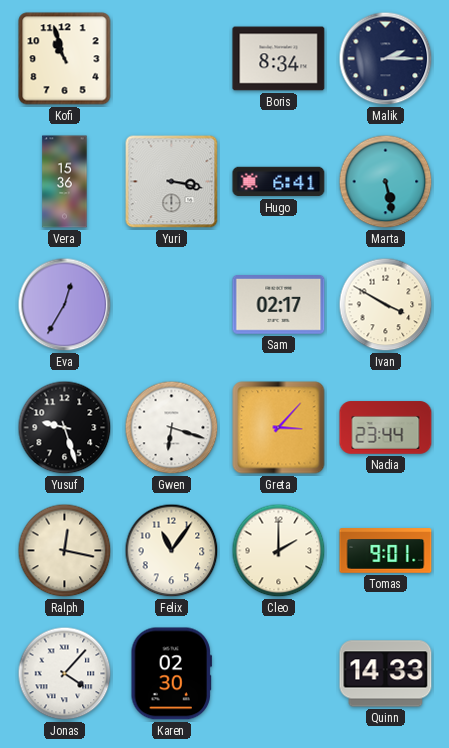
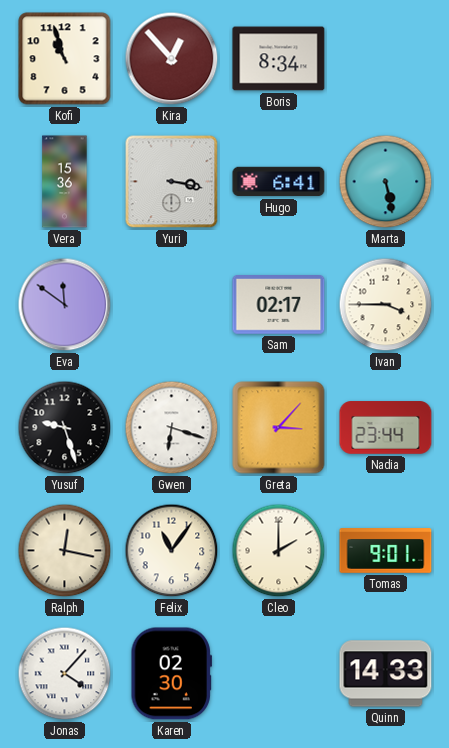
Kira: none -> 12:53
Malik: 2:15 -> none
Eva: 12:35 -> 11:51
Ivan: 3:50 -> 3:45
